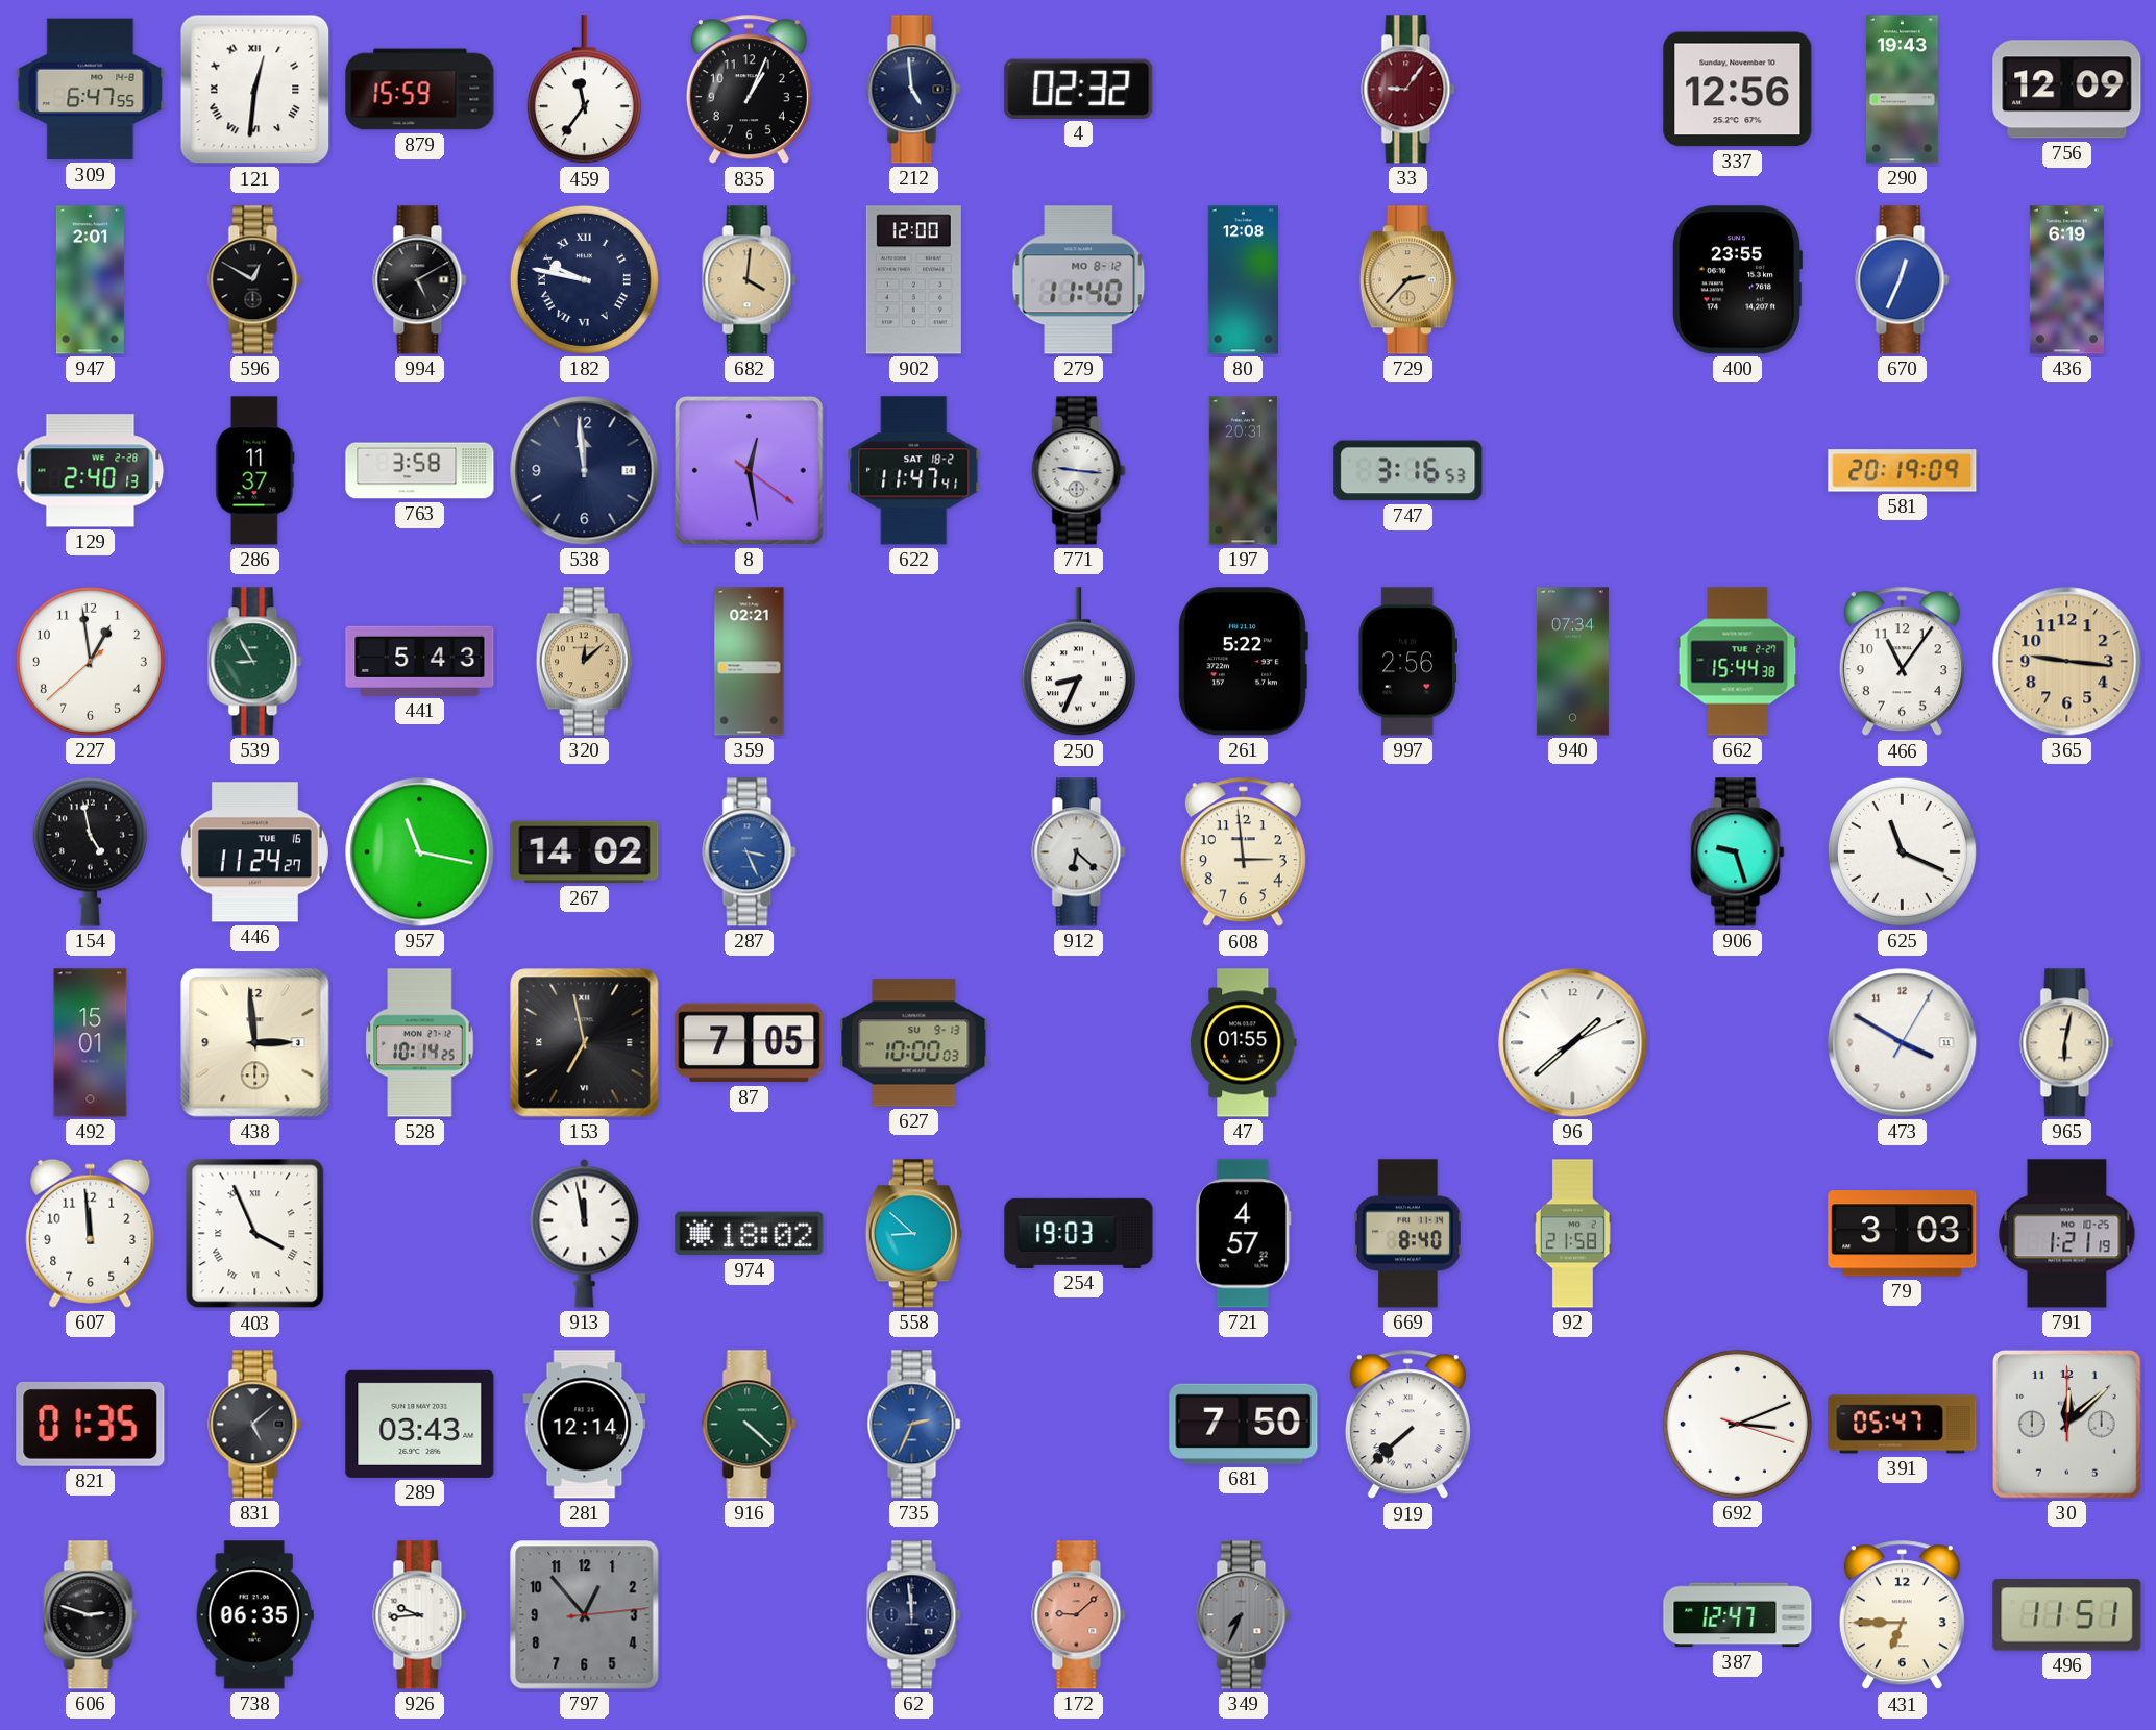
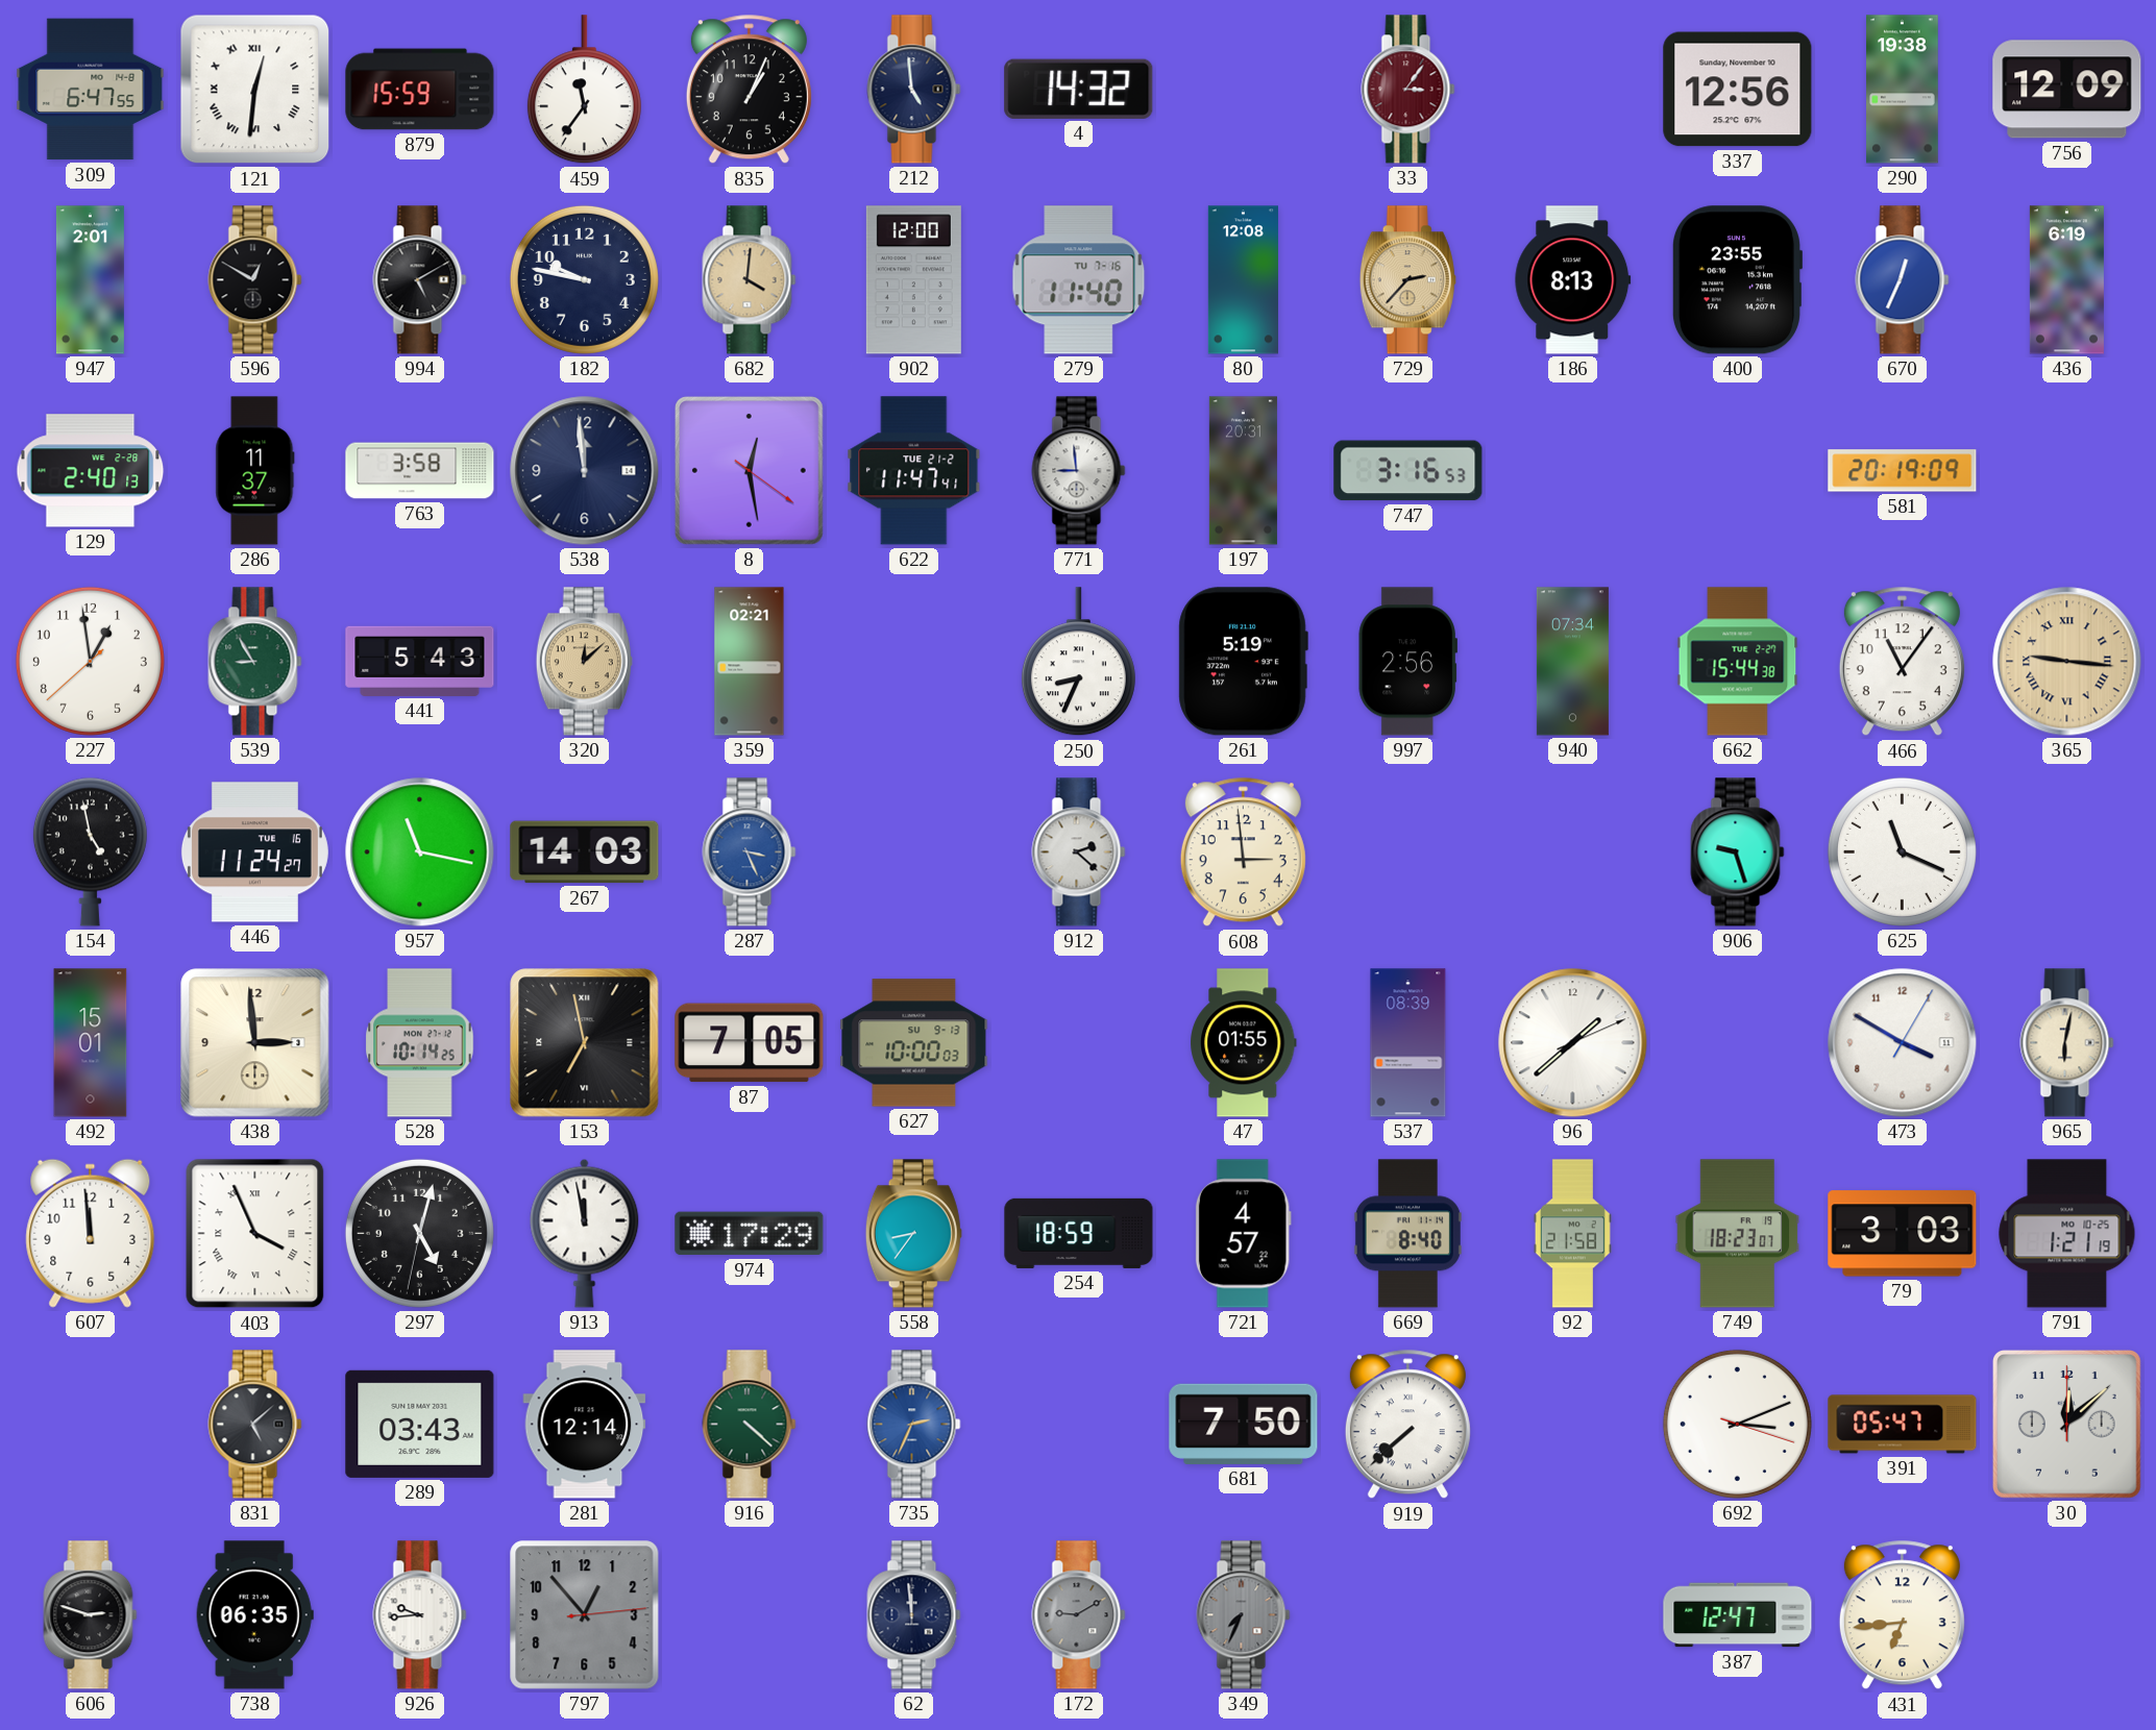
4: 02:32 -> 14:32
33: 9:06 -> 3:06
290: 19:43 -> 19:38
182 numerals: Roman -> Arabic
279 date: MO 8-12 -> TU 7-16
186: none -> 8:13
622 date: SAT 18-2 -> TUE 21-2
771: 9:16 -> 8:59
261: 5:22 -> 5:19
365 numerals: Arabic -> Roman
267: 14:02 -> 14:03
912: 6:22 -> 2:22
537: none -> 08:39
297: none -> 5:02
974: 18:02 -> 17:29
558: 8:52 -> 8:36
254: 19:03 -> 18:59
749: none -> 18:23
821: 01:35 -> none
172: 9:08 -> 9:10
172 dial: salmon -> grey
431: 6:45 -> 6:44
496: 11:51 -> none
